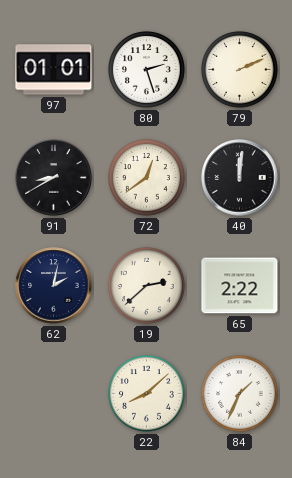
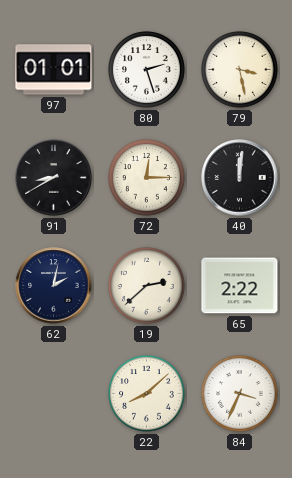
79: 2:11 -> 3:28
72: 12:39 -> 12:15
84: 1:34 -> 3:34
